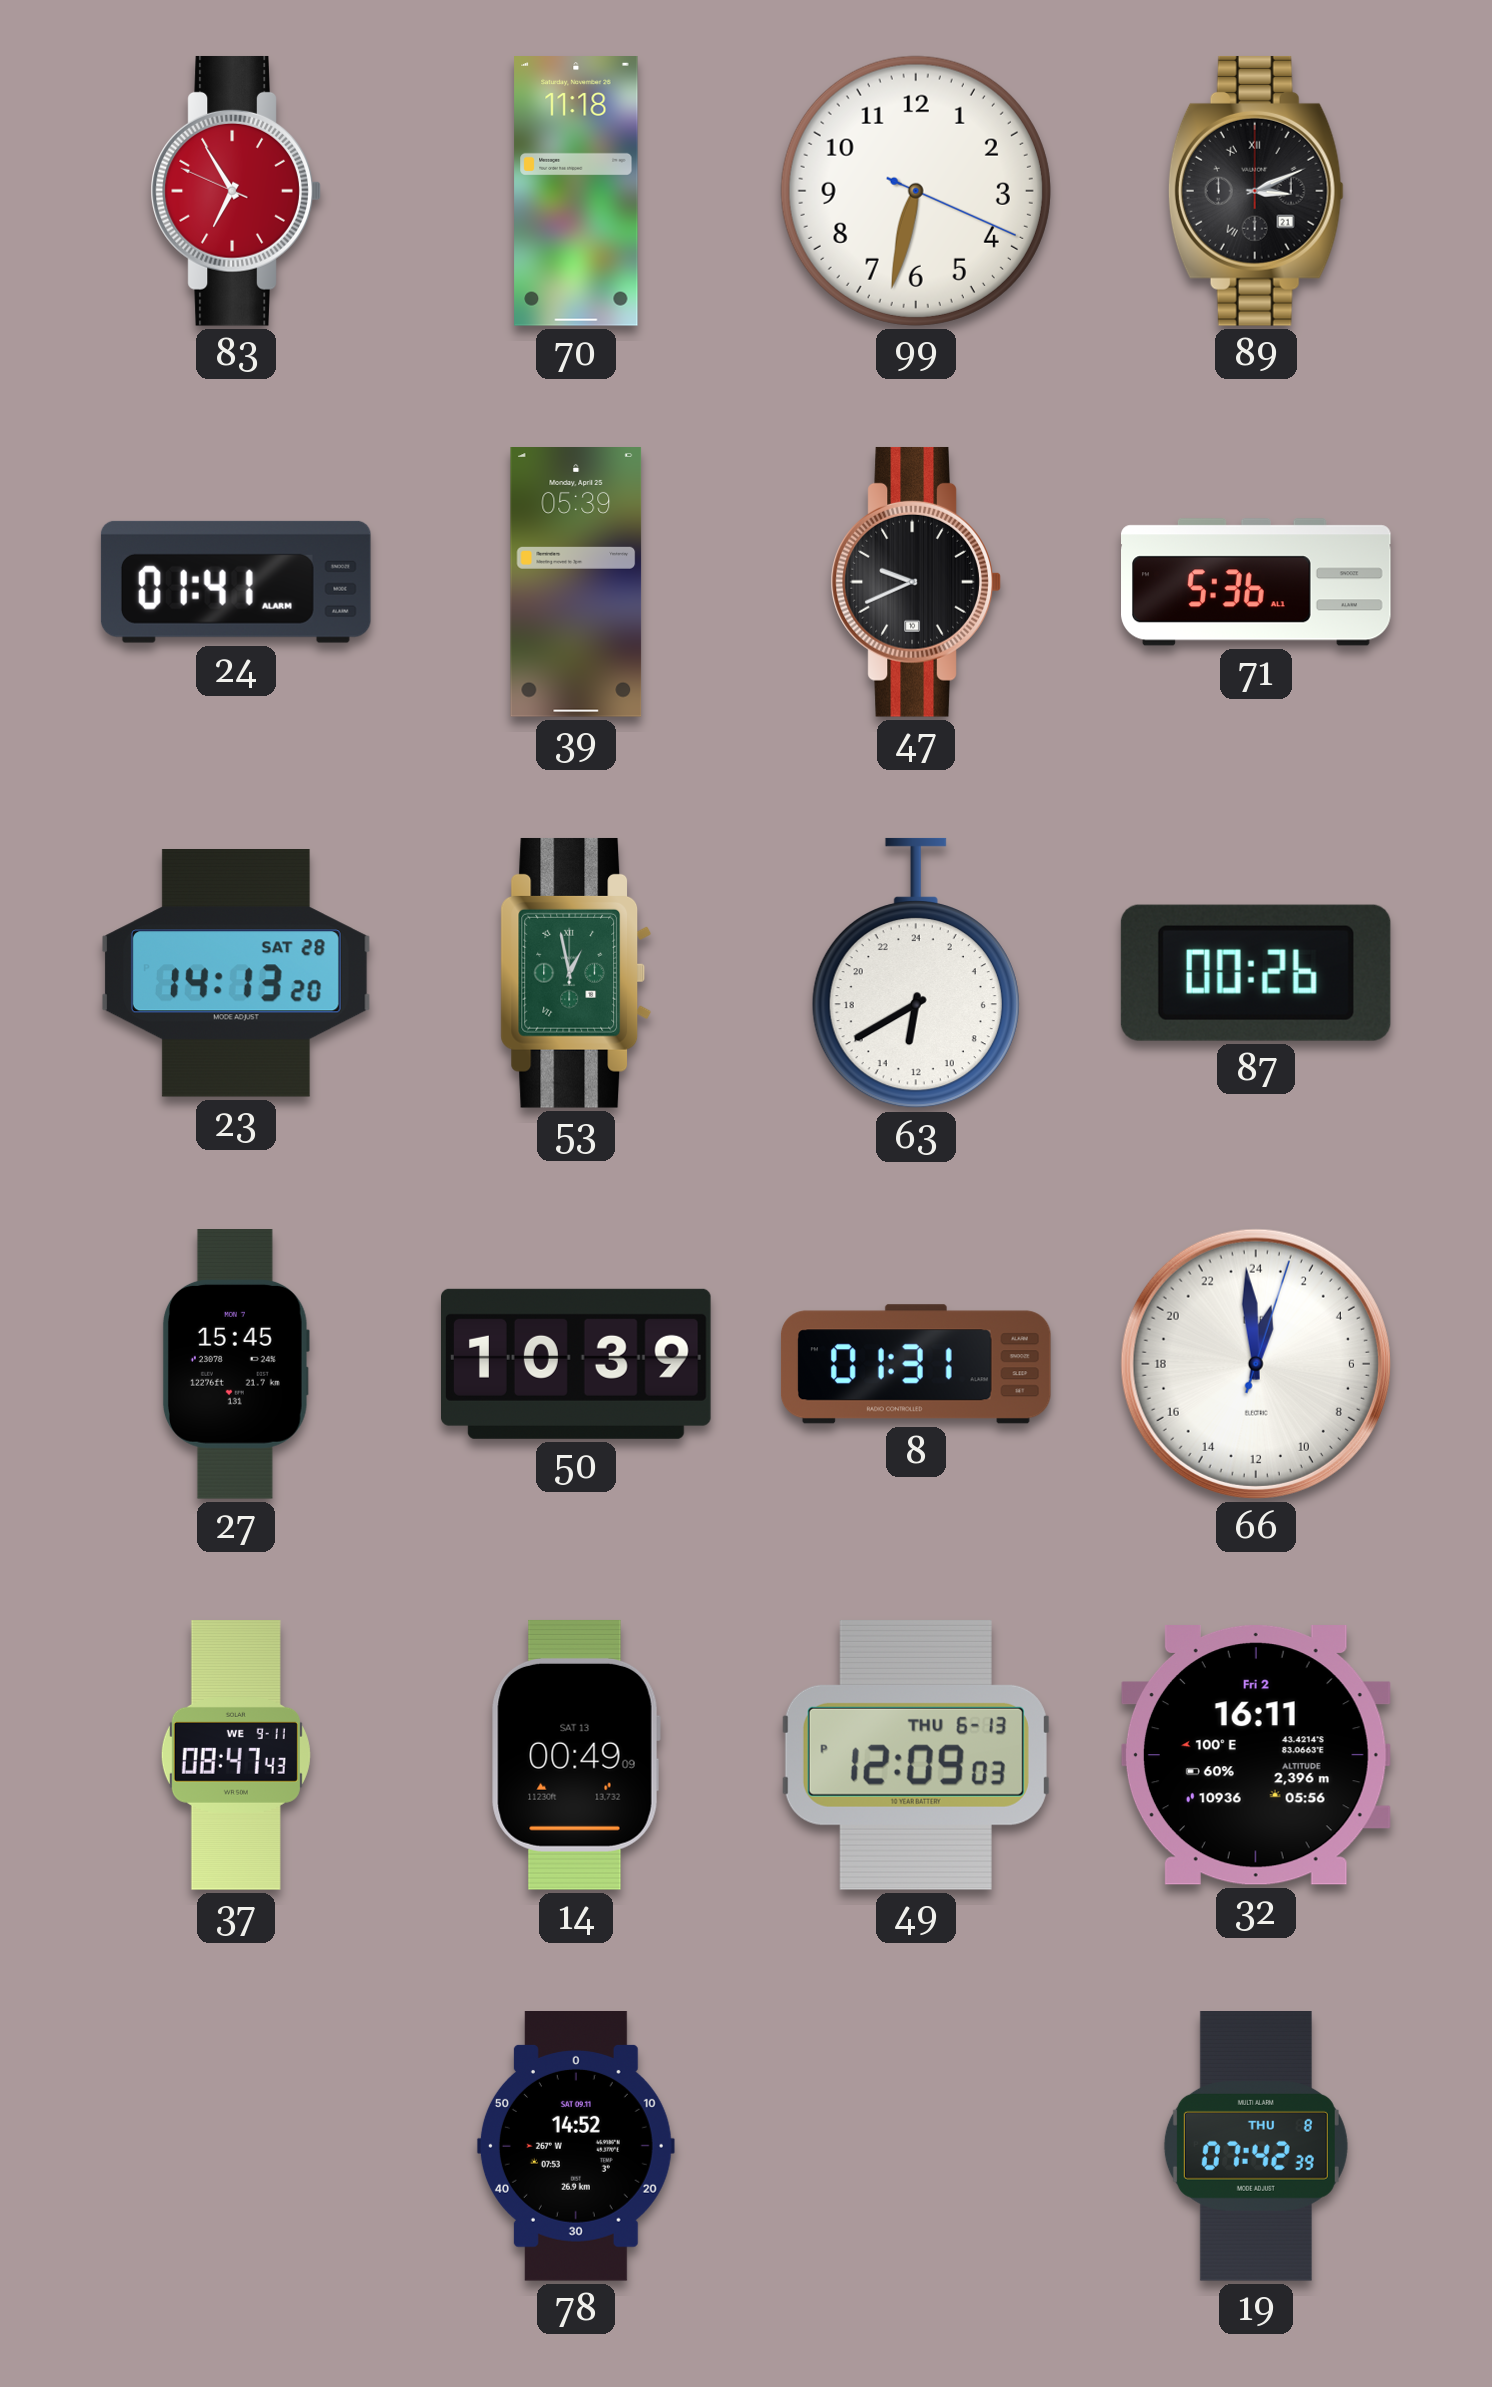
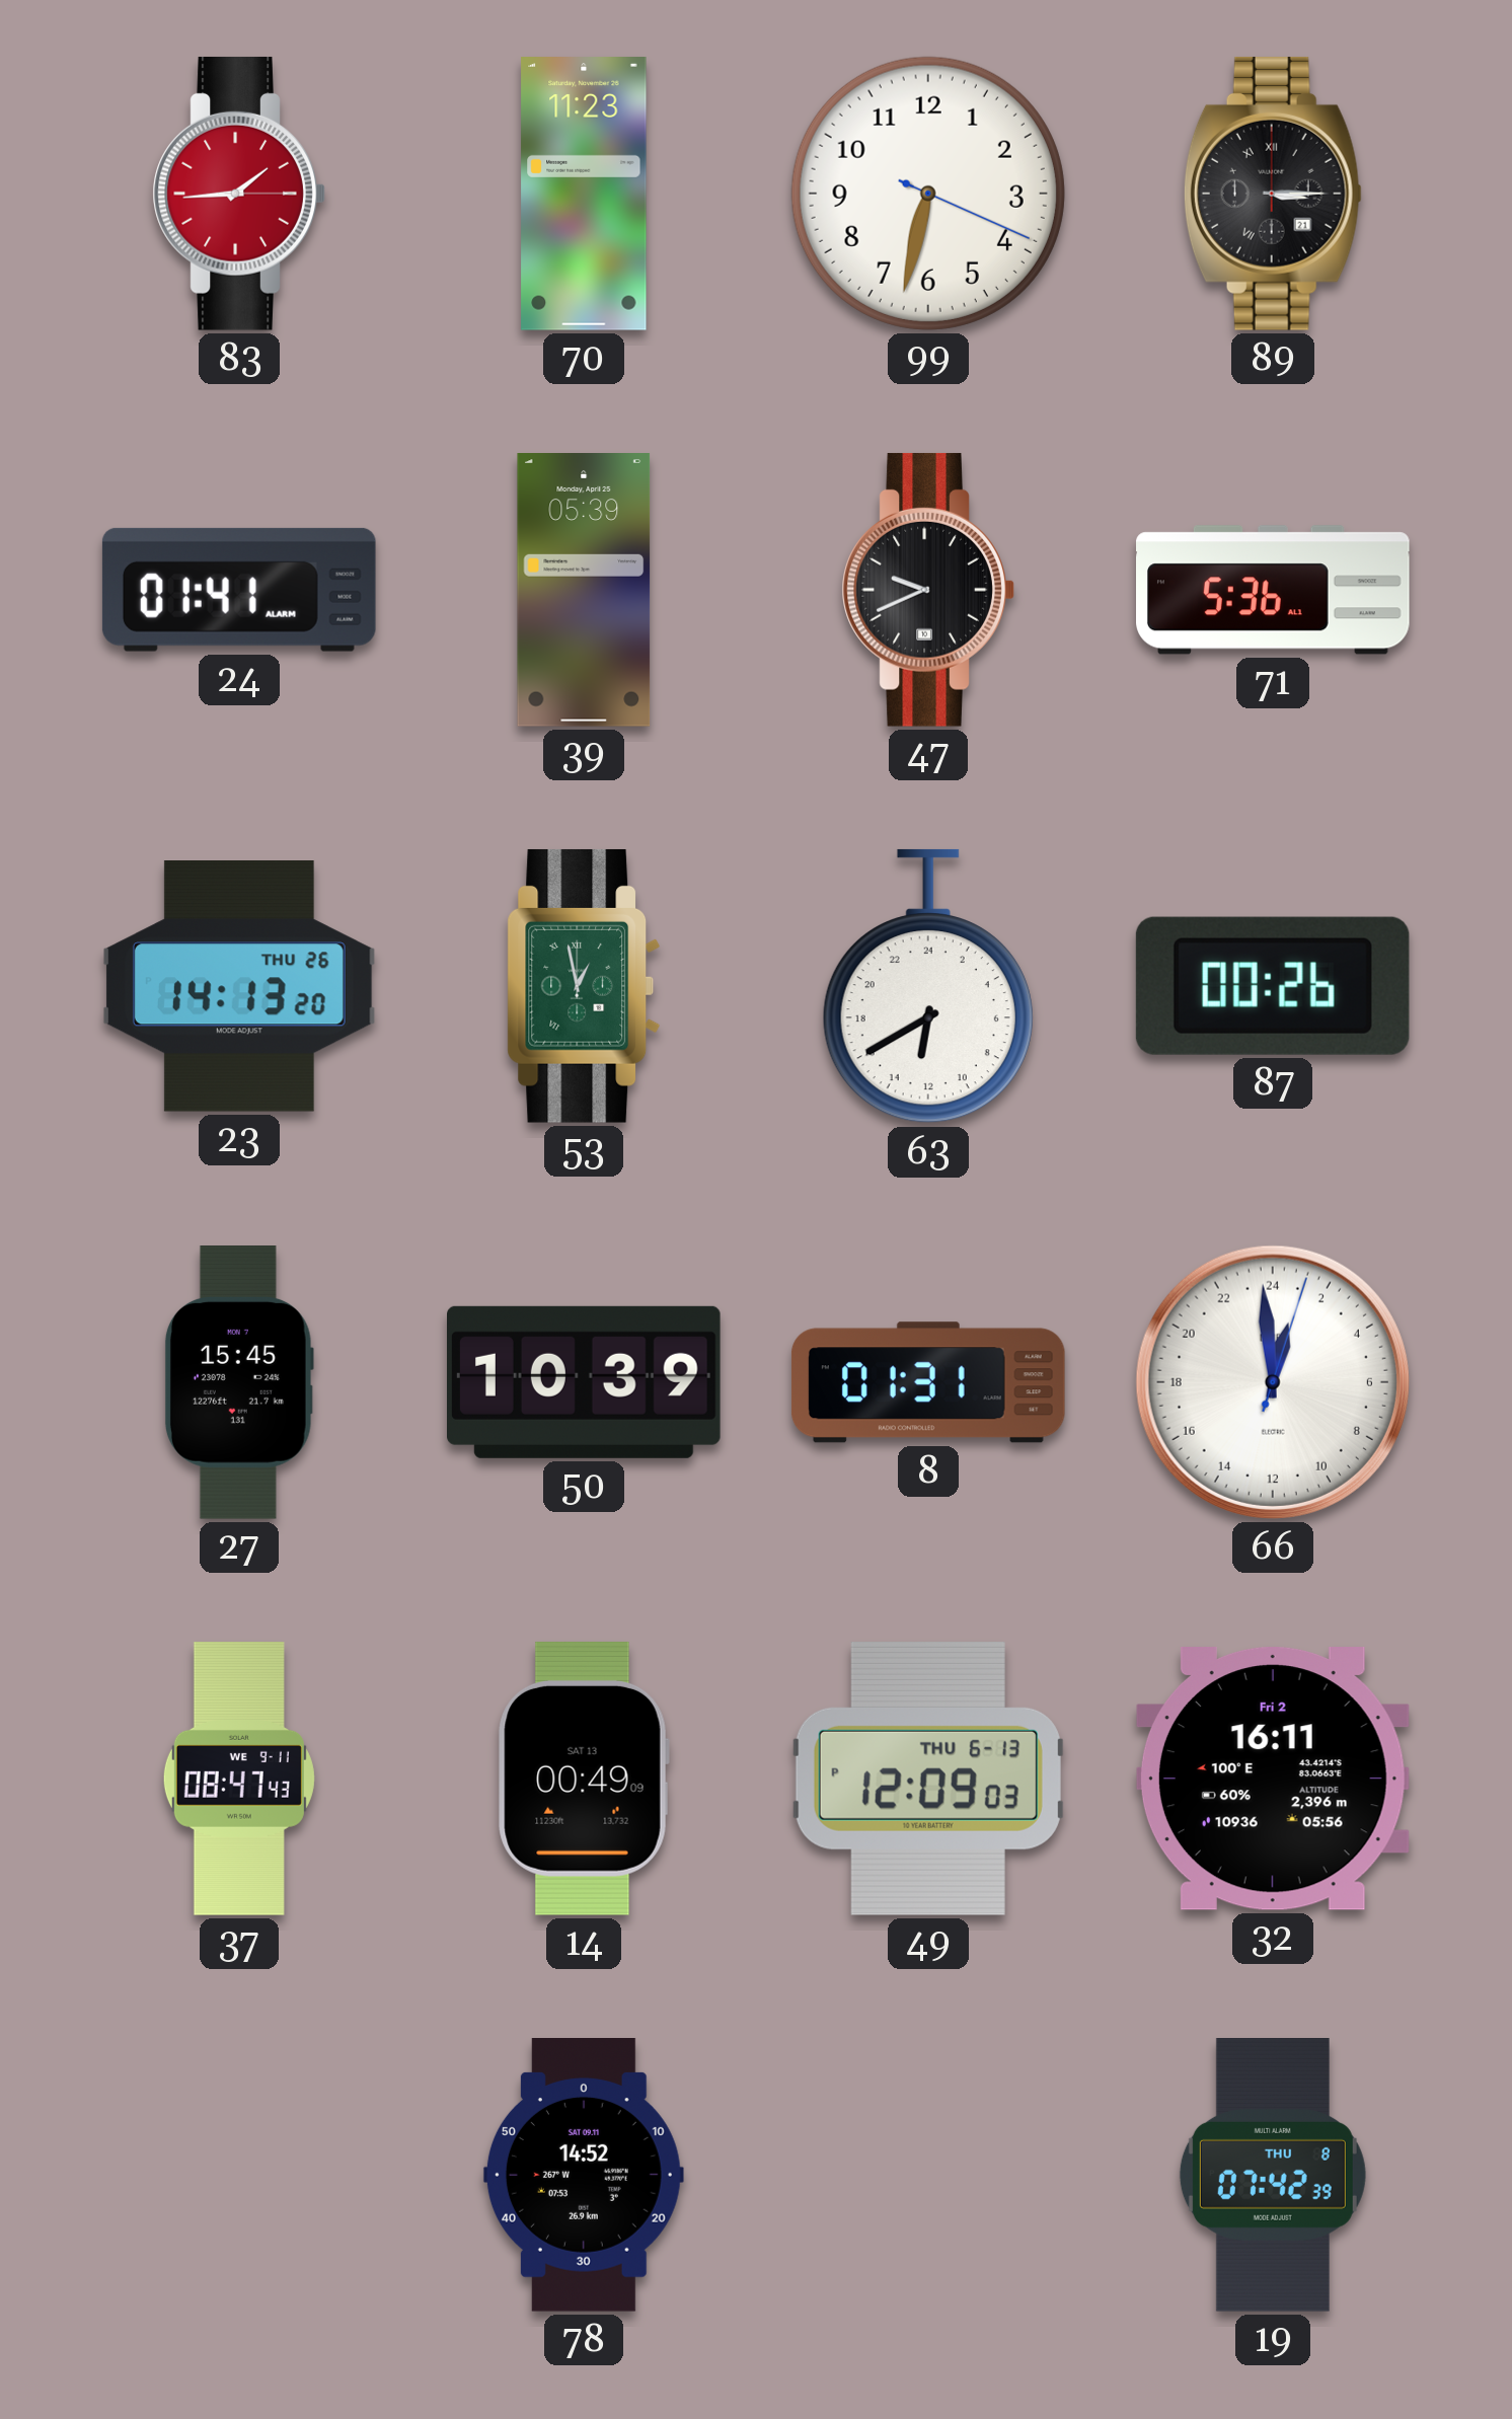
83: 6:54 -> 1:44
70: 11:18 -> 11:23
89: 3:11 -> 3:15
23 date: SAT 28 -> THU 26
